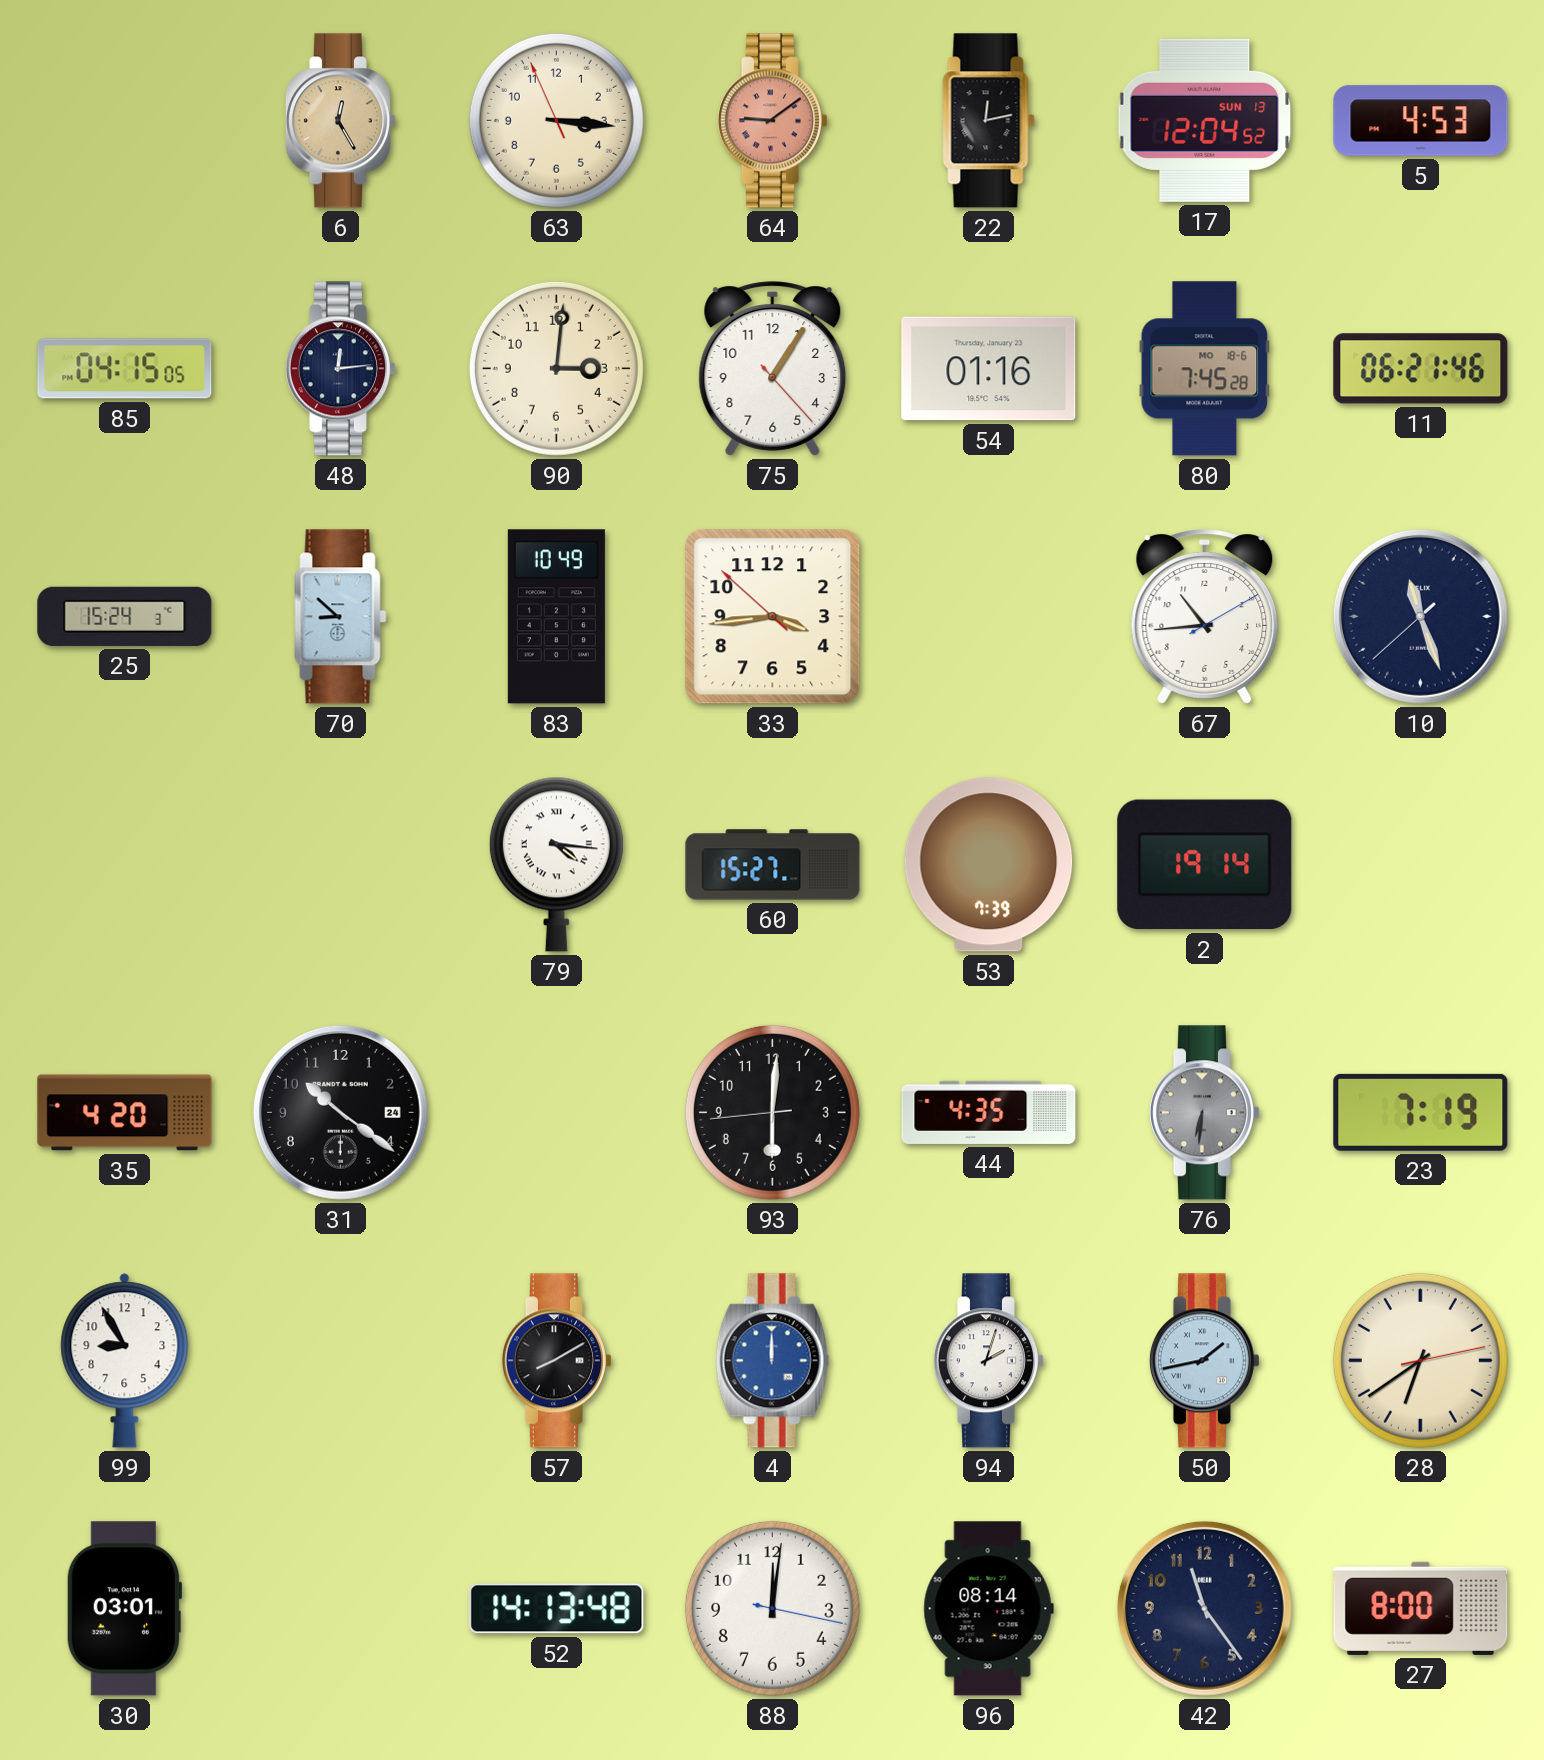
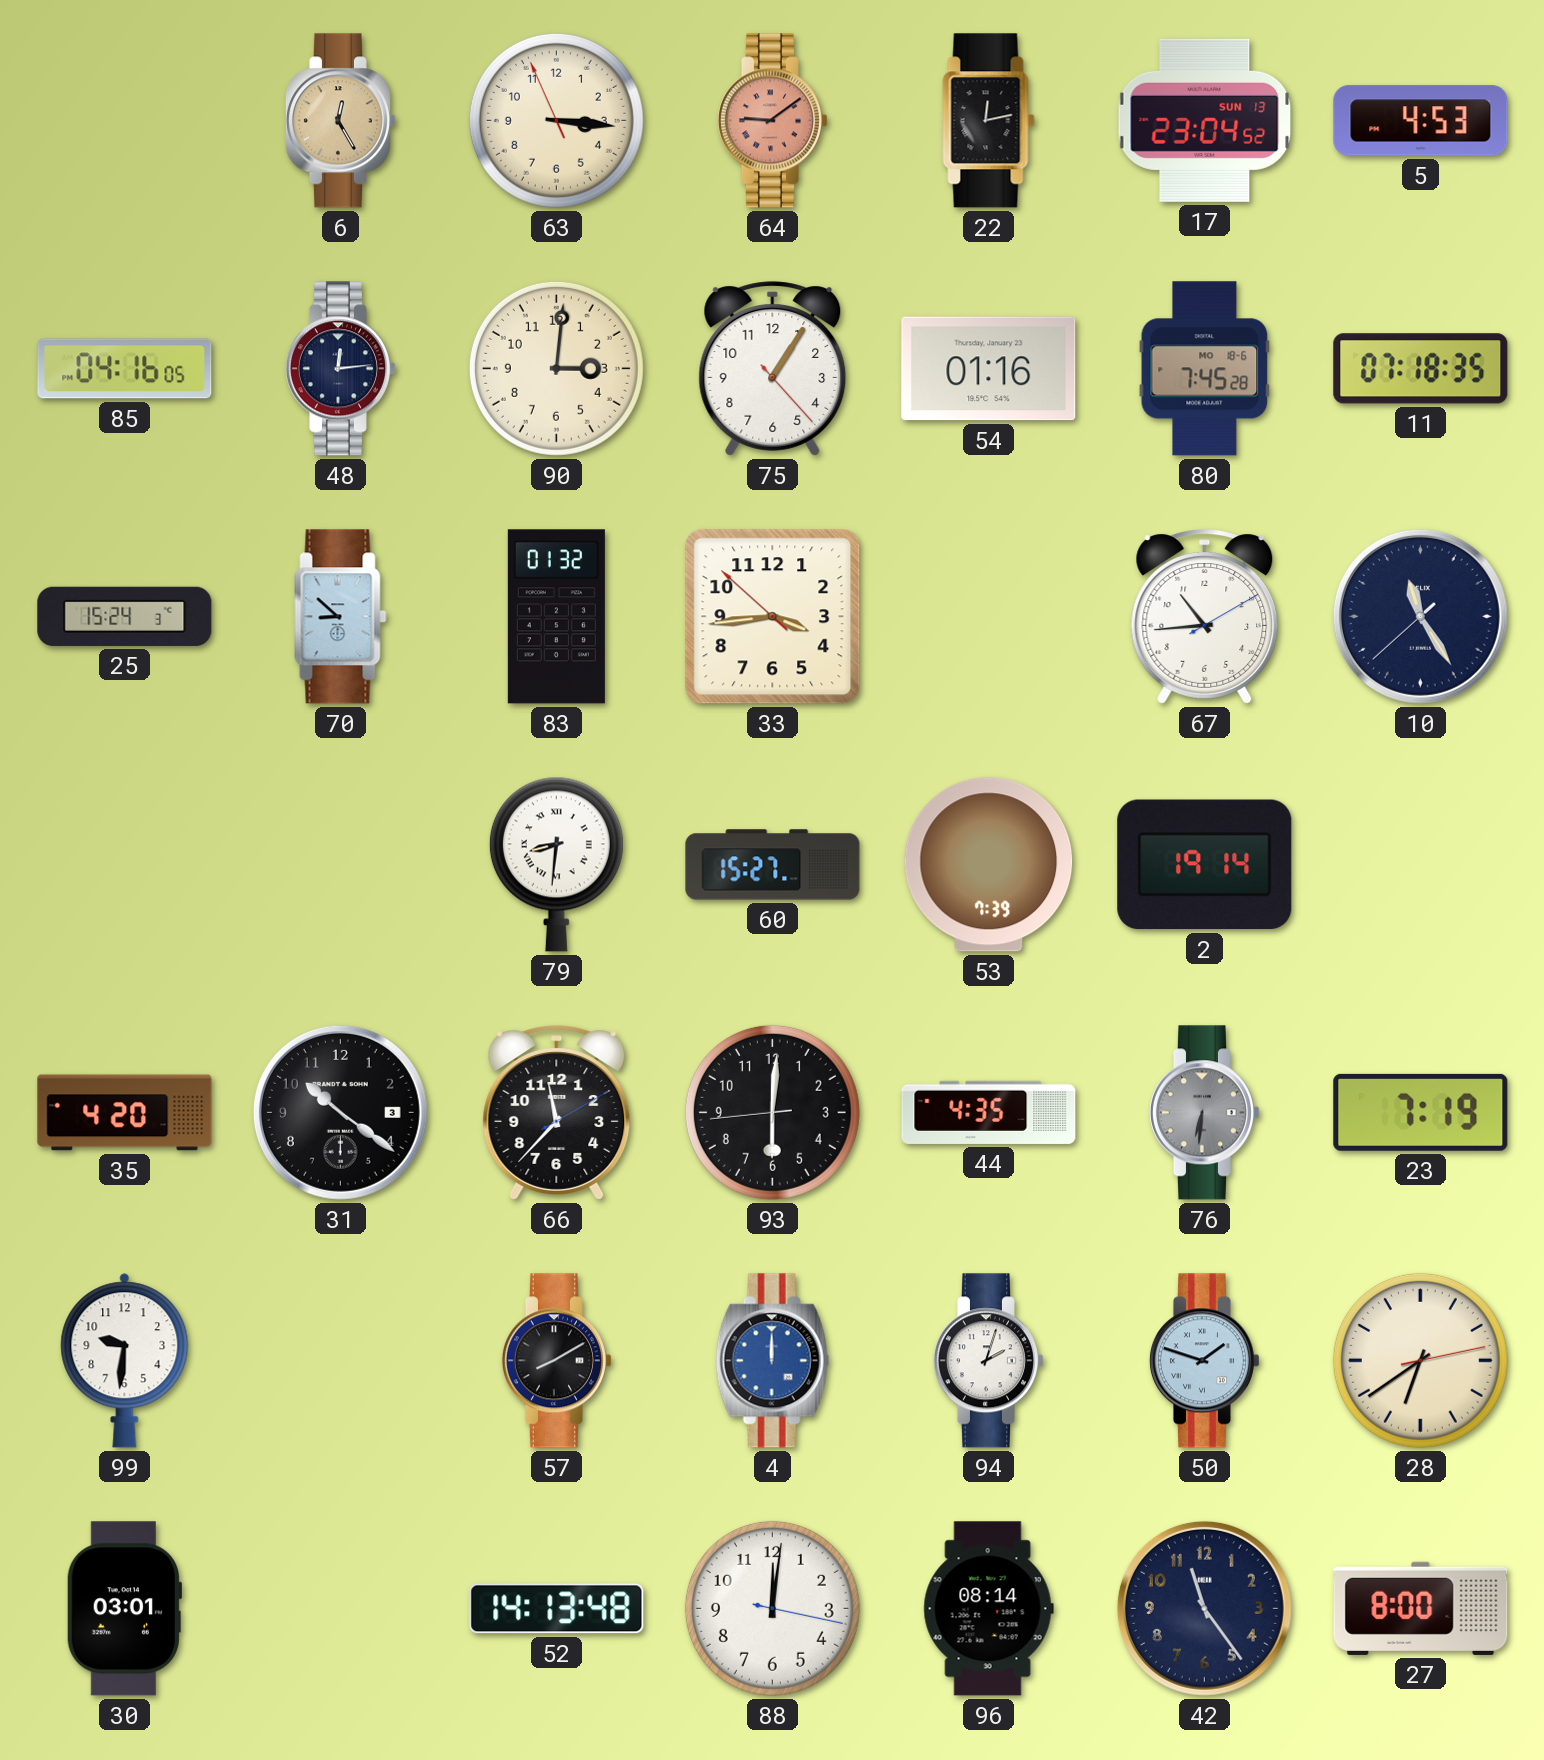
17: 12:04 -> 23:04
85: 04:15 -> 04:16
11: 06:21 -> 07:18
83: 10:49 -> 01:32
10: 11:26 -> 11:24
79: 4:16 -> 8:31
31 date: 24 -> 3
66: none -> 11:37
99: 8:55 -> 9:31
50: 1:43 -> 1:48
